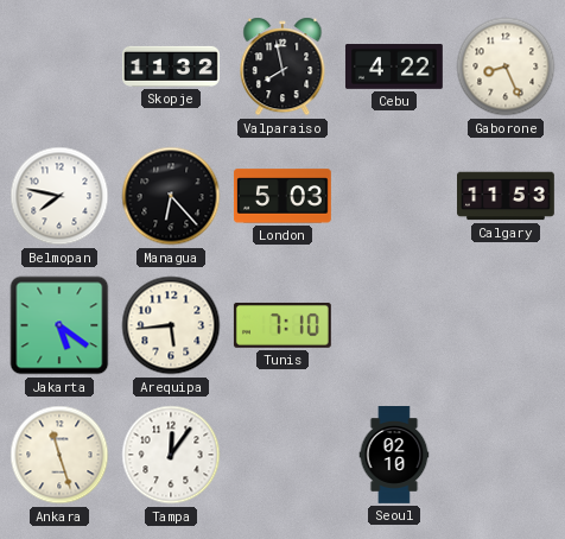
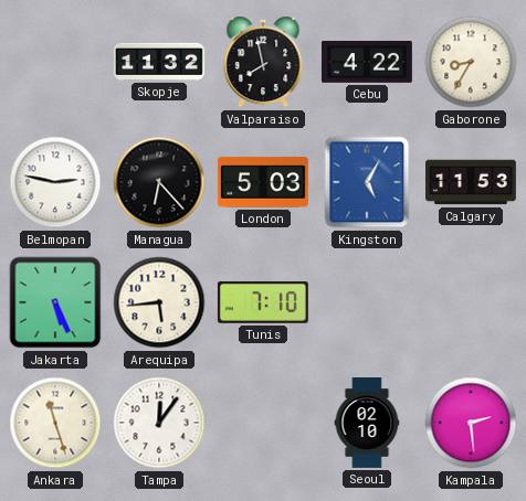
Gaborone: 8:26 -> 8:35
Belmopan: 7:47 -> 2:47
Kingston: none -> 5:05
Jakarta: 5:21 -> 5:26
Kampala: none -> 2:29
